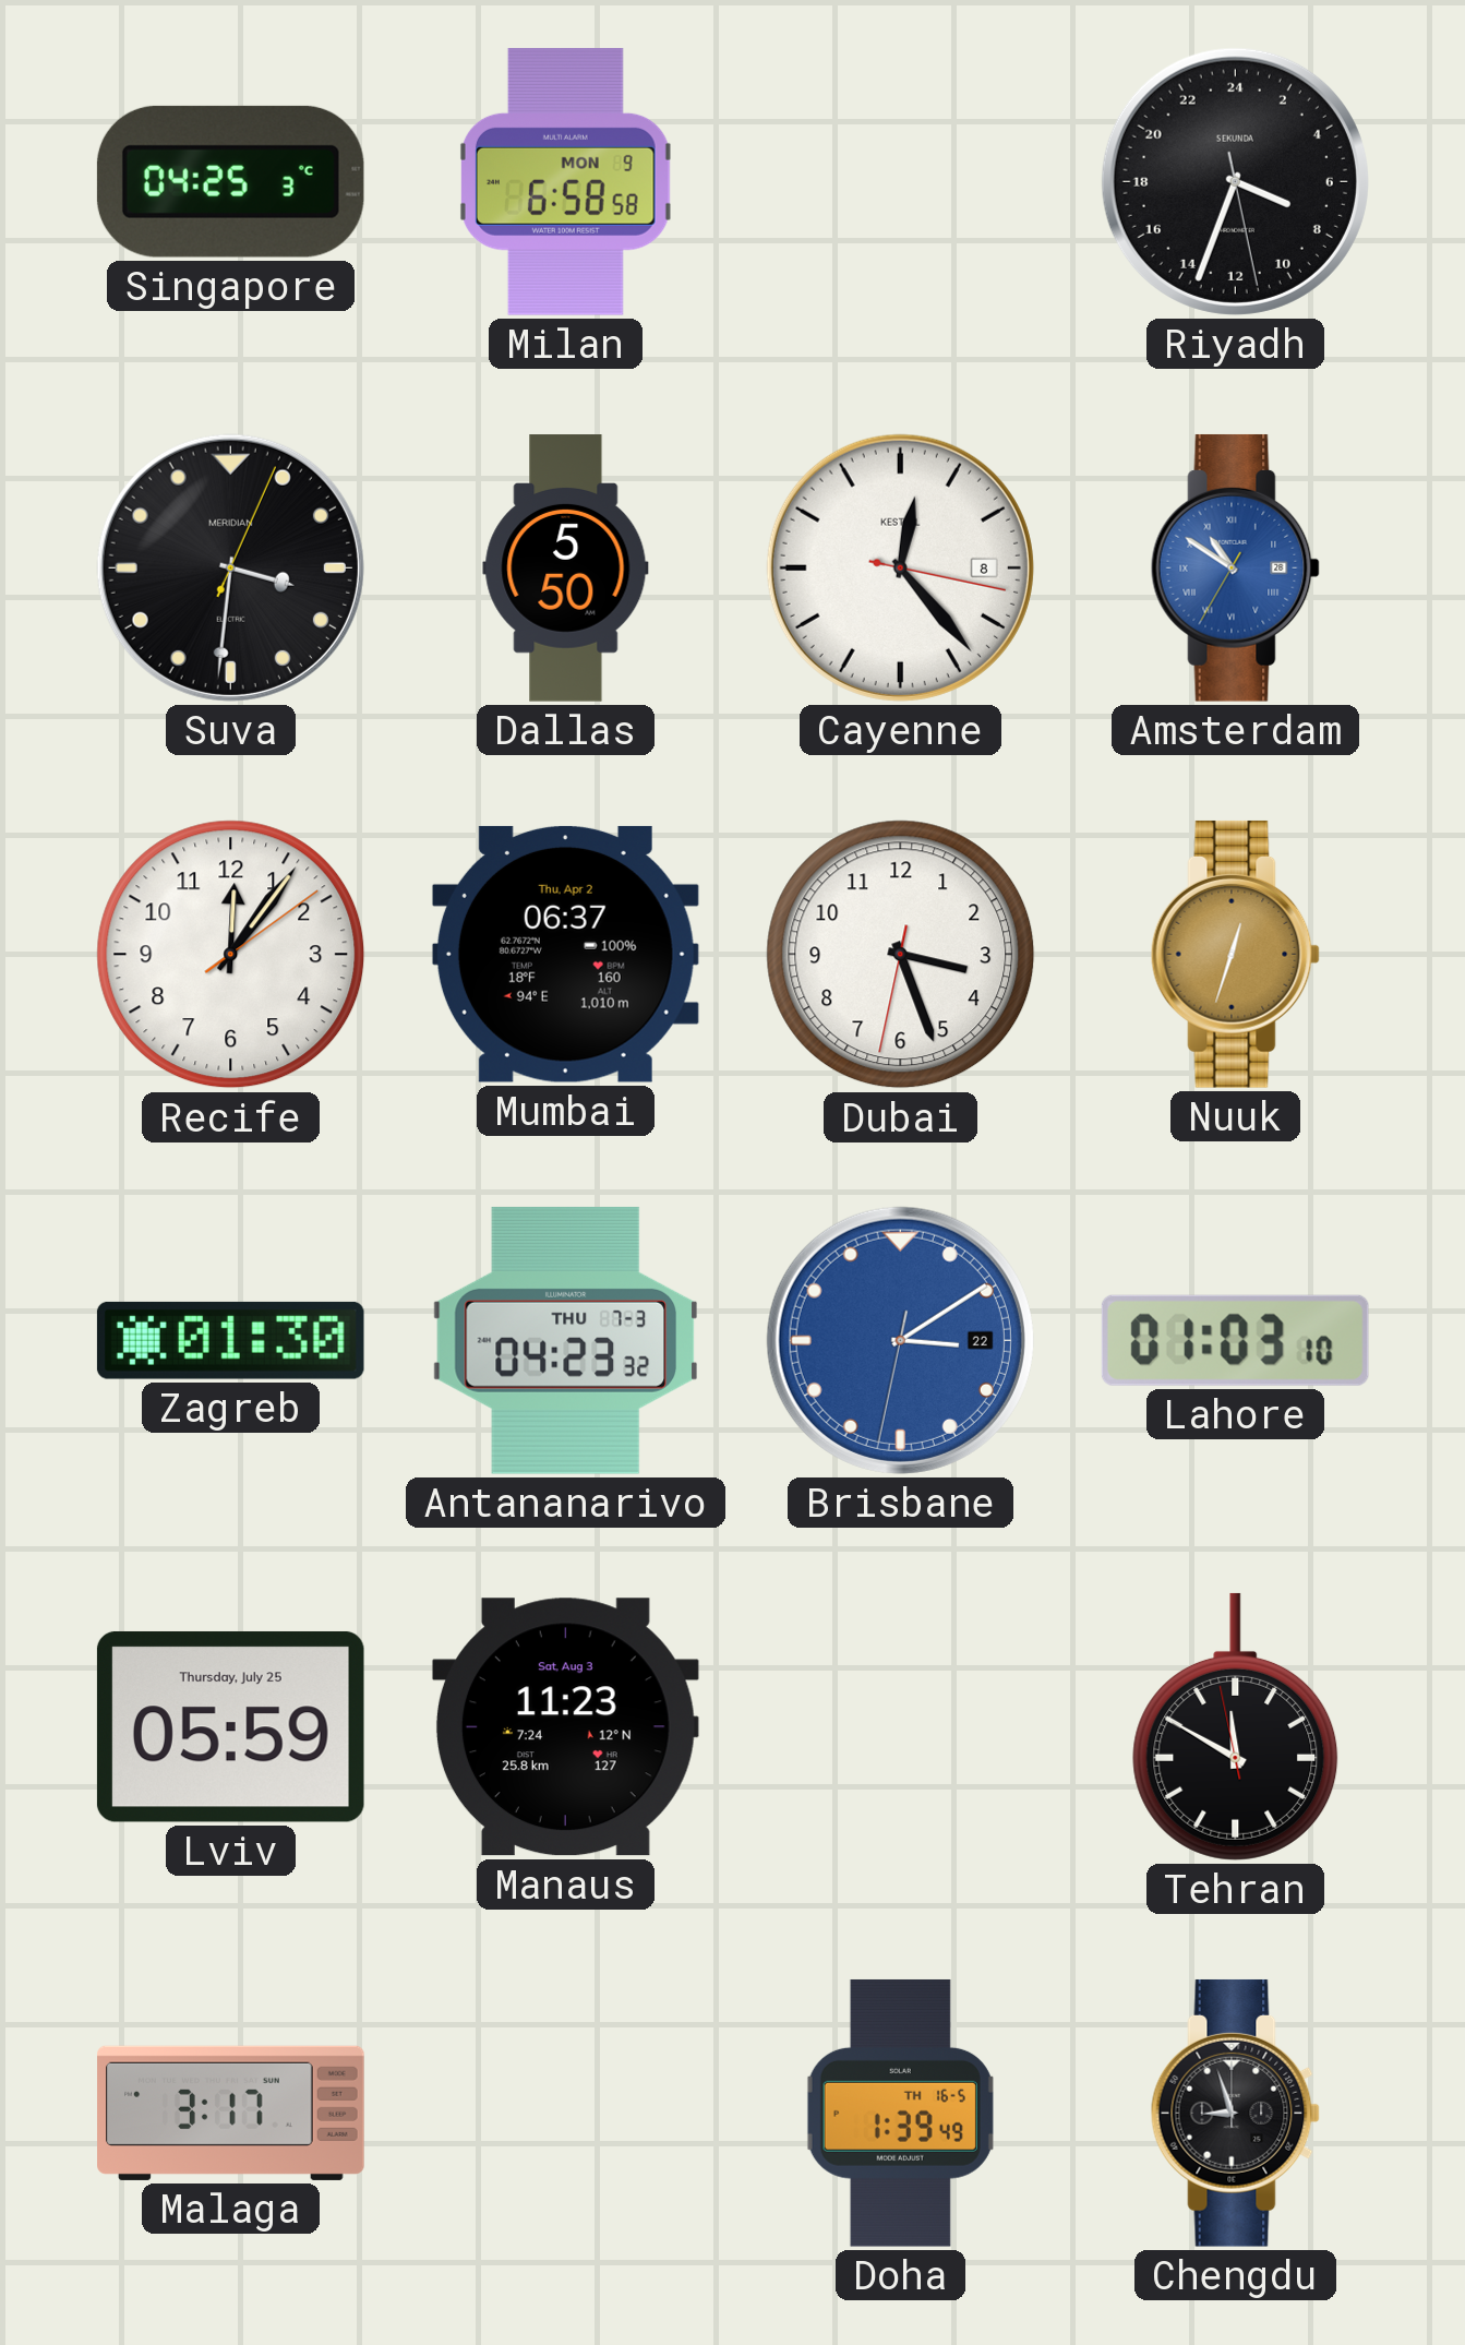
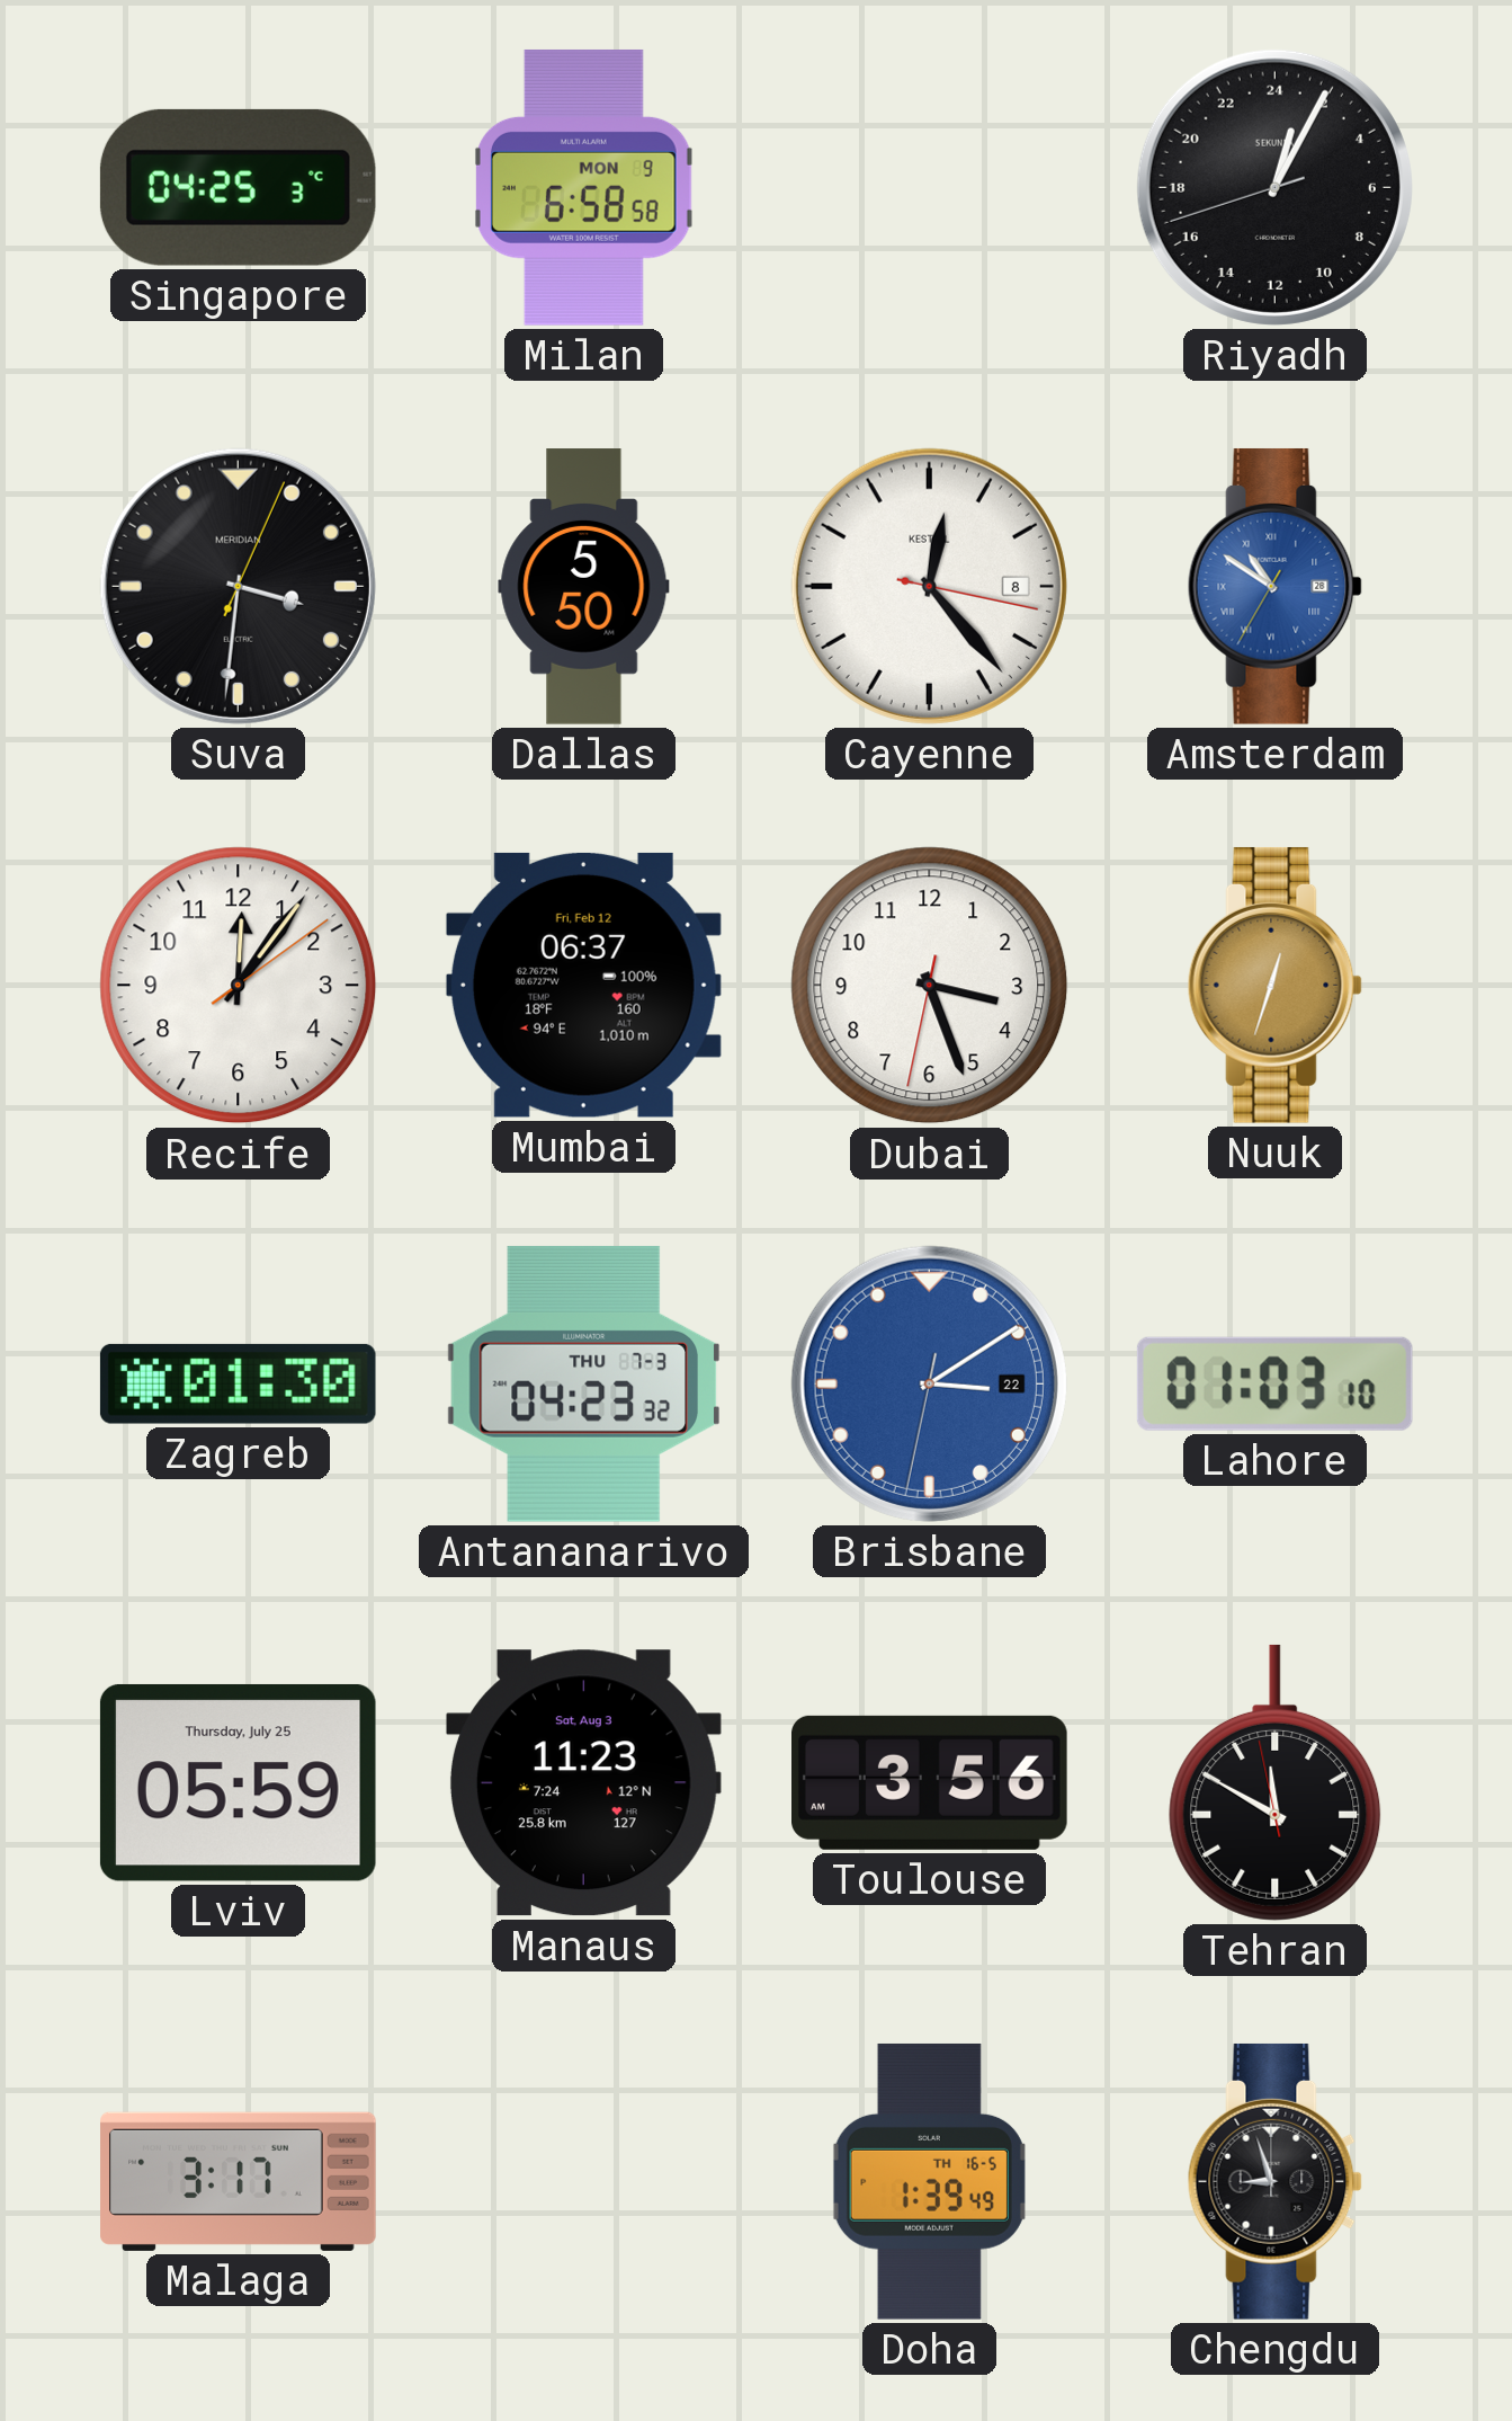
Riyadh: 7:33 -> 1:04
Mumbai date: Thu, Apr 2 -> Fri, Feb 12
Toulouse: none -> 3:56
